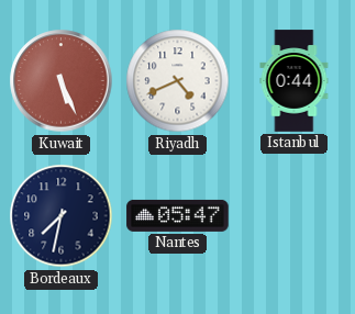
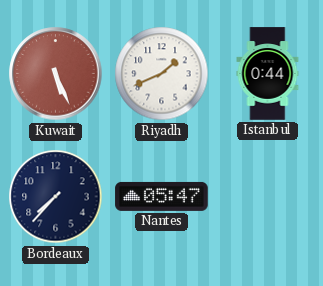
Riyadh: 4:41 -> 1:41
Bordeaux: 7:32 -> 7:37
